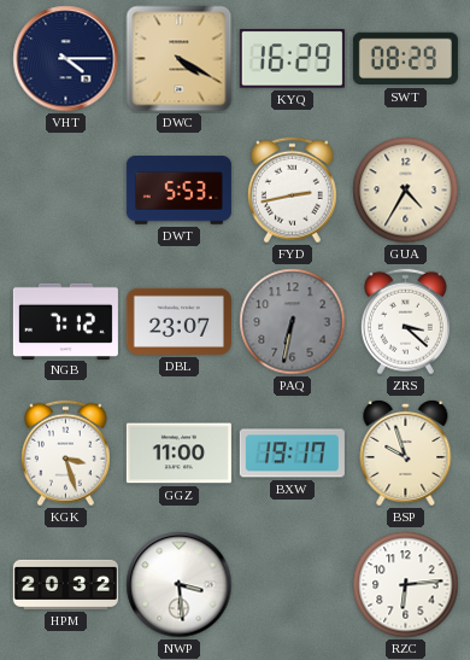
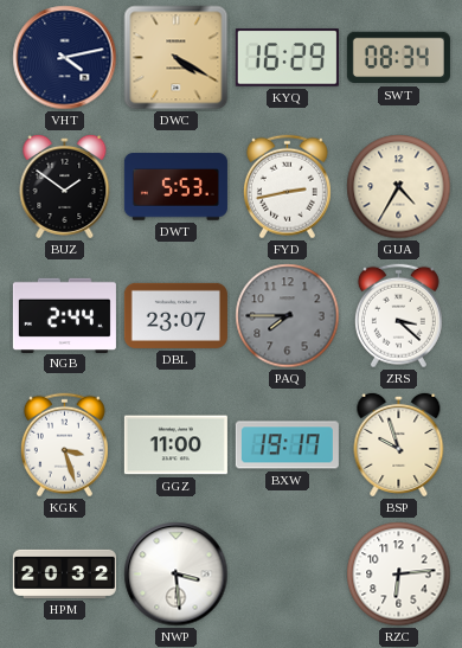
VHT: 4:15 -> 4:13
SWT: 08:29 -> 08:34
BUZ: none -> 1:51
NGB: 7:12 -> 2:44
PAQ: 6:32 -> 7:45
